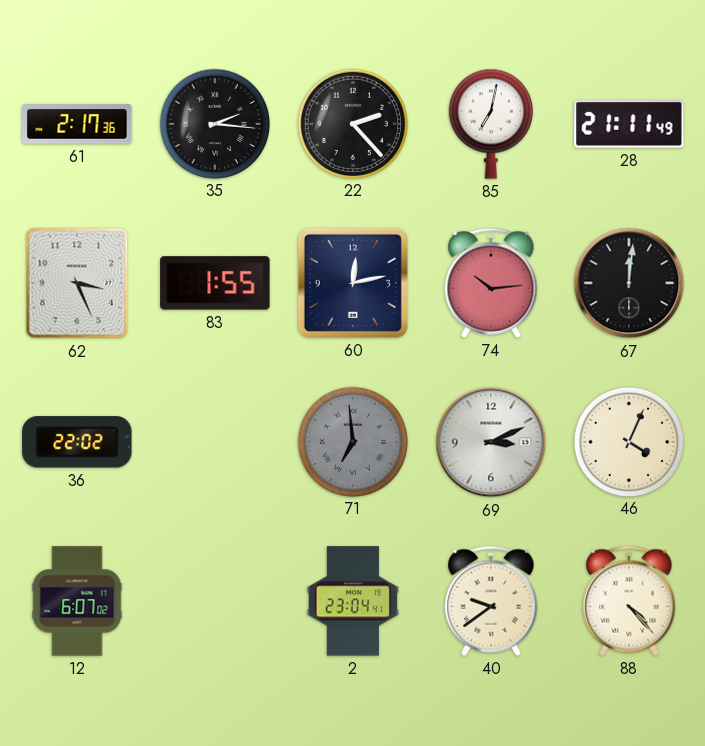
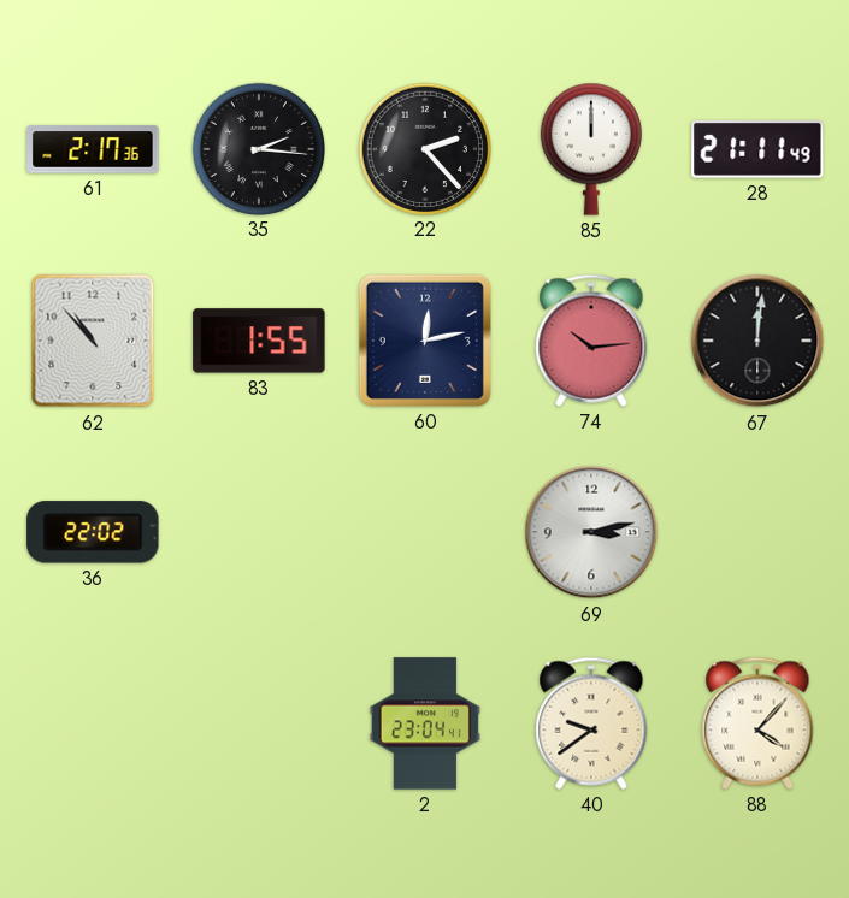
85: 7:02 -> 12:00
62: 3:26 -> 10:53
71: 6:59 -> none
69: 3:11 -> 3:13
46: 4:04 -> none
12: 6:07 -> none
88: 4:23 -> 4:07
